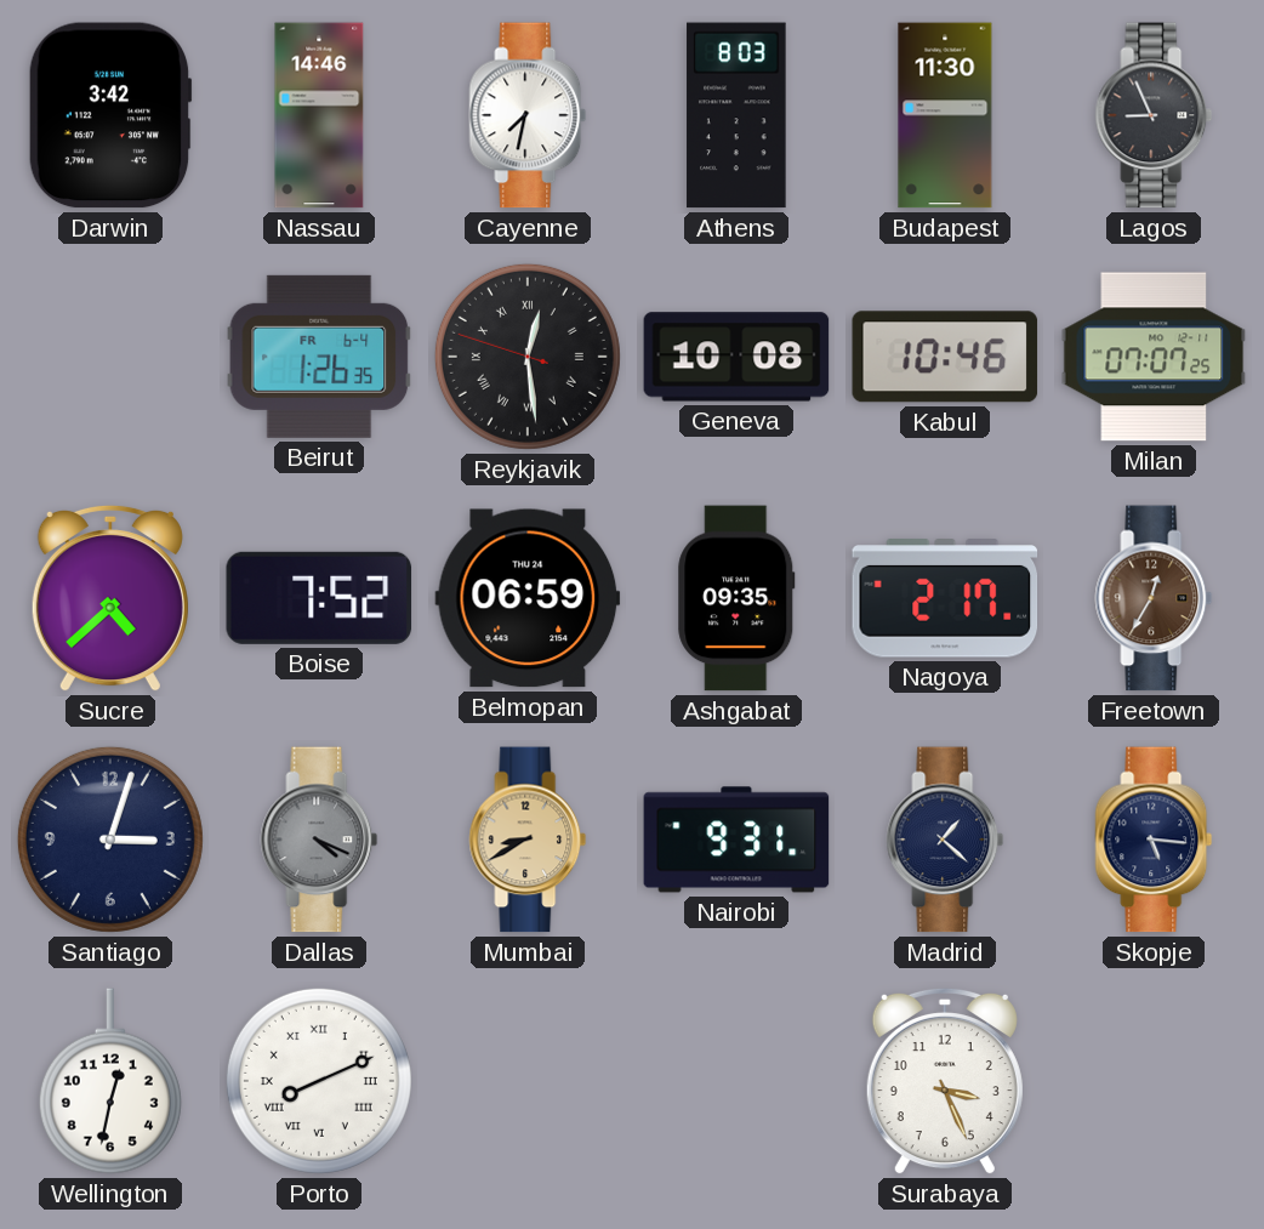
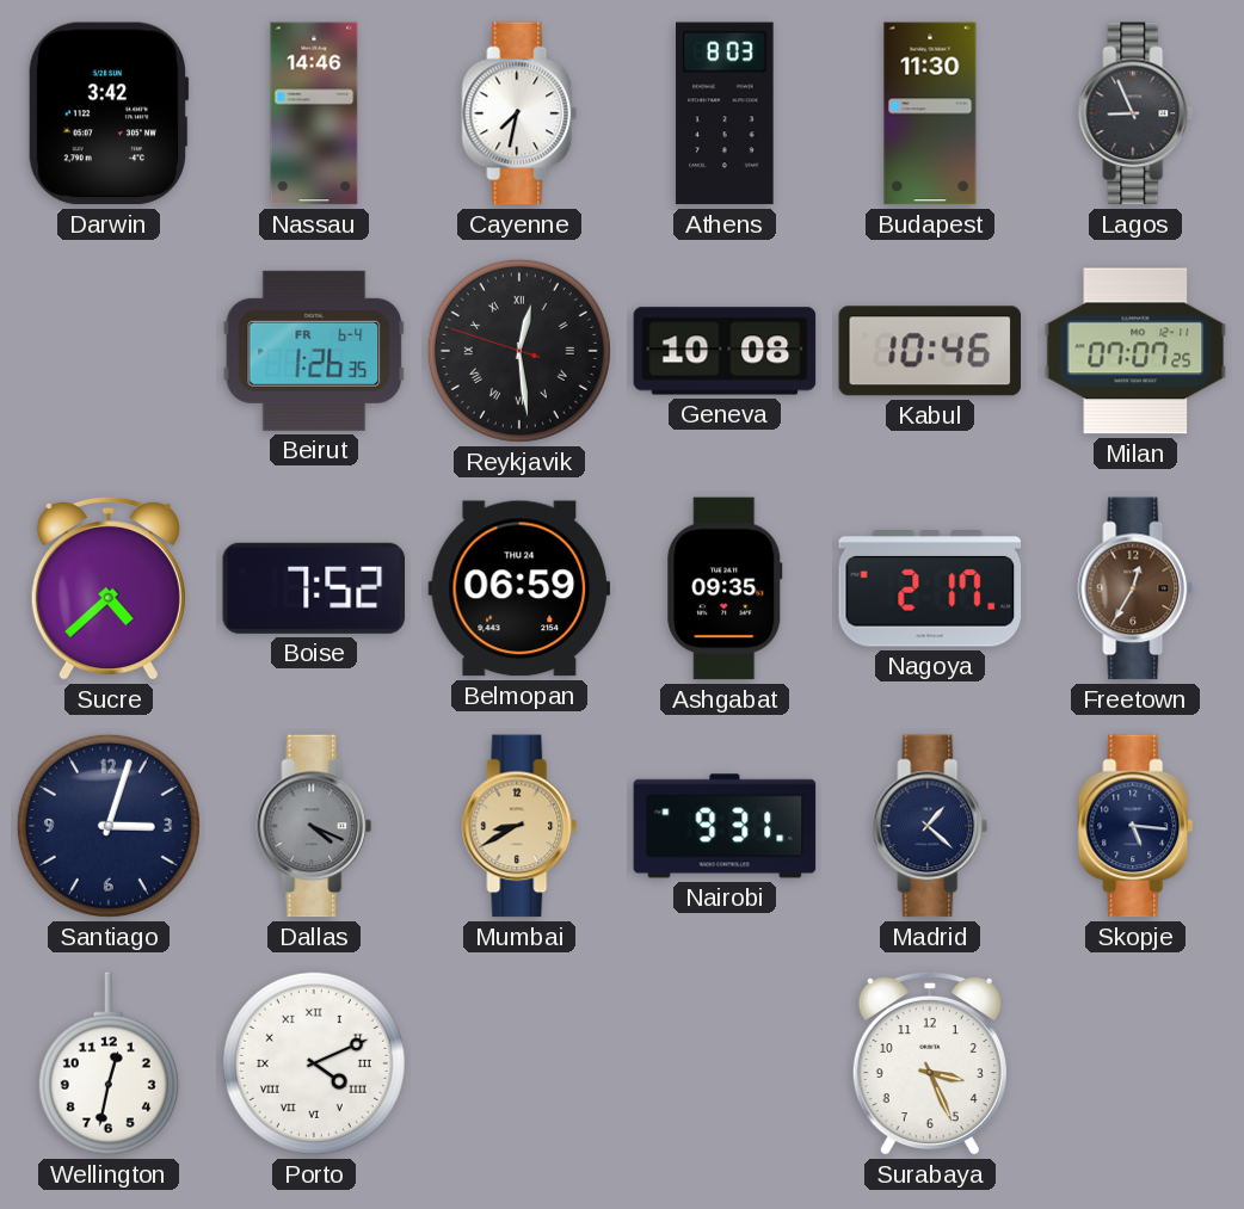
Porto: 8:11 -> 4:11
